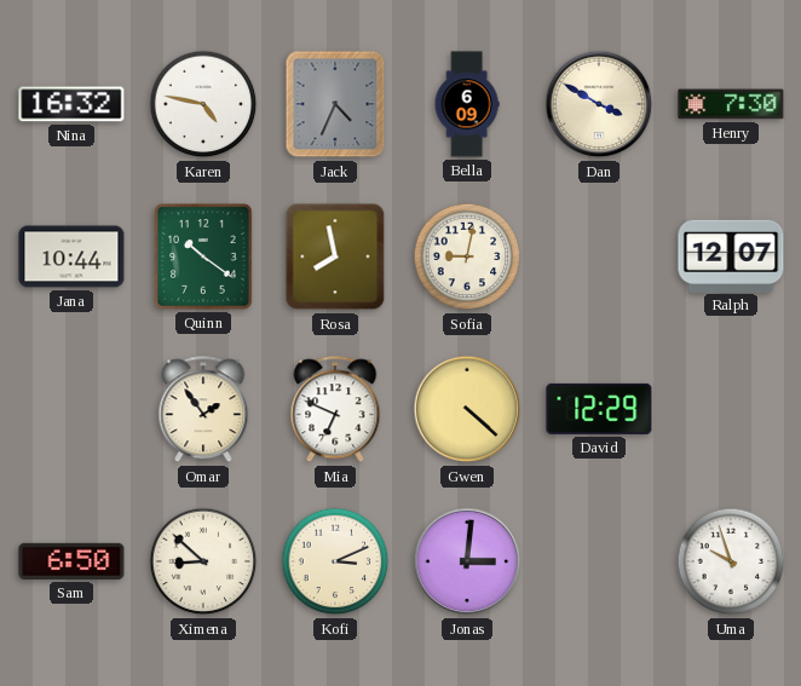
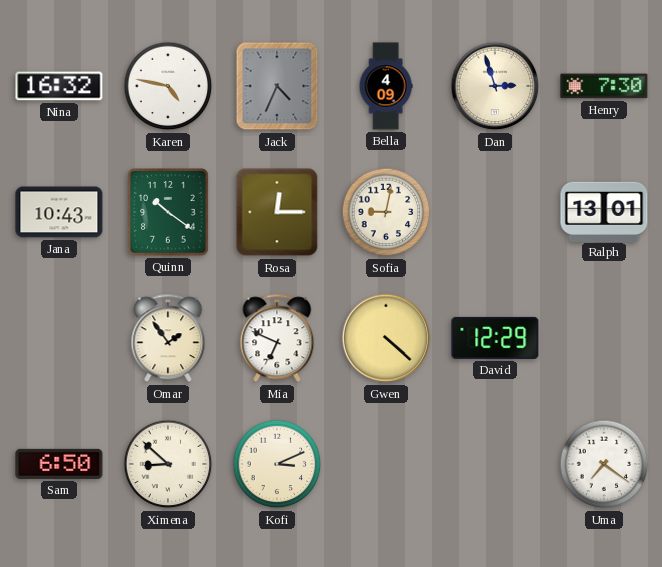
Bella: 6:09 -> 4:09
Dan: 3:50 -> 2:57
Jana: 10:44 -> 10:43
Rosa: 7:58 -> 12:15
Ralph: 12:07 -> 13:01
Jonas: 3:01 -> none
Uma: 9:57 -> 7:21
